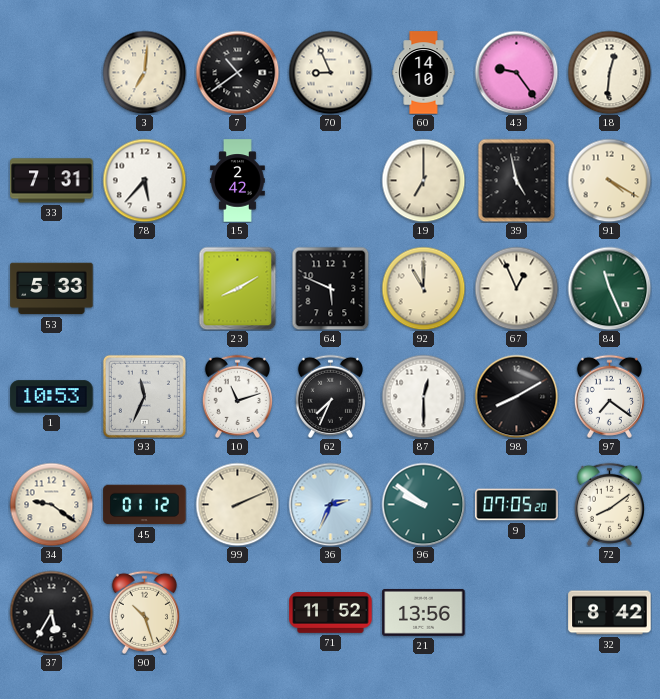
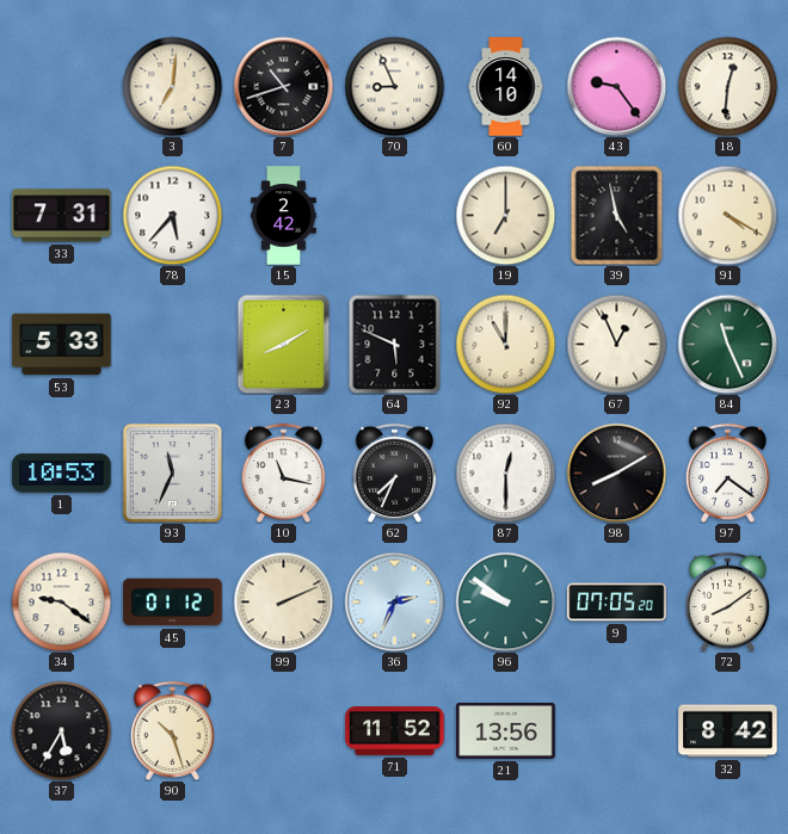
7: 10:39 -> 10:42
10: 11:12 -> 11:17
